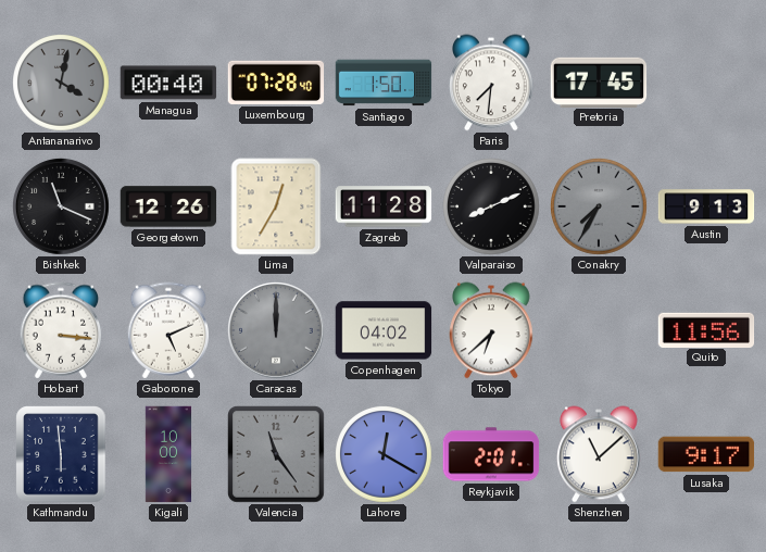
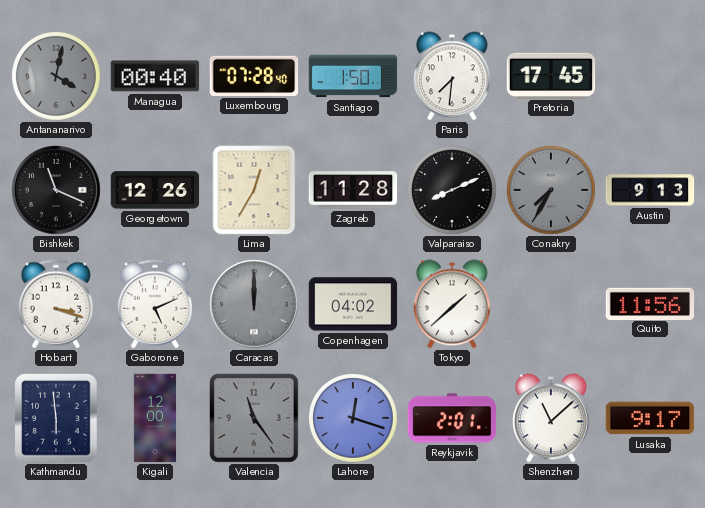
Hobart: 3:16 -> 3:18
Tokyo: 6:38 -> 1:38
Kigali: 10:00 -> 12:00
Lahore: 12:20 -> 12:18
